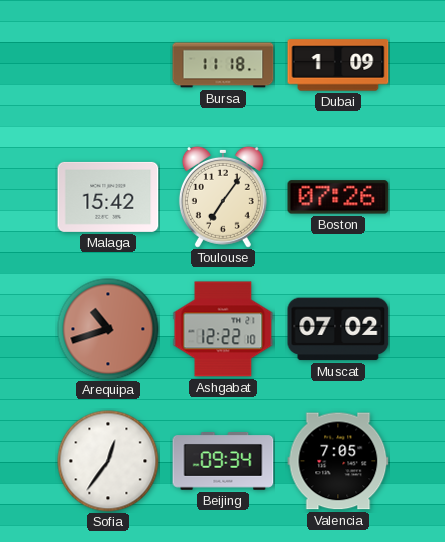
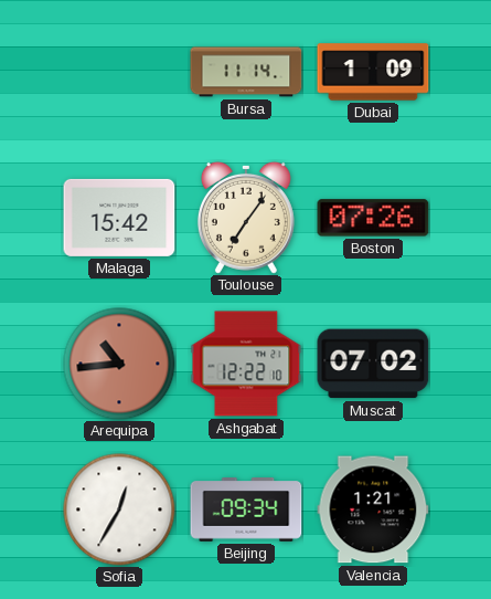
Bursa: 11:18 -> 11:14
Arequipa: 10:42 -> 10:44
Sofia: 12:36 -> 12:35
Valencia: 7:05 -> 1:21
